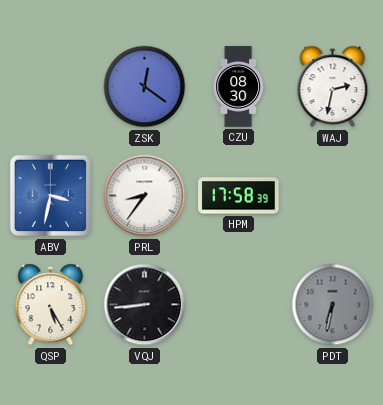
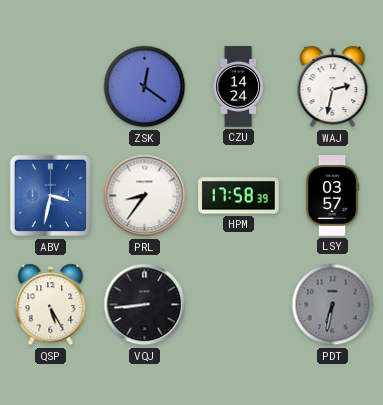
CZU: 08:30 -> 14:24
LSY: none -> 03:57
